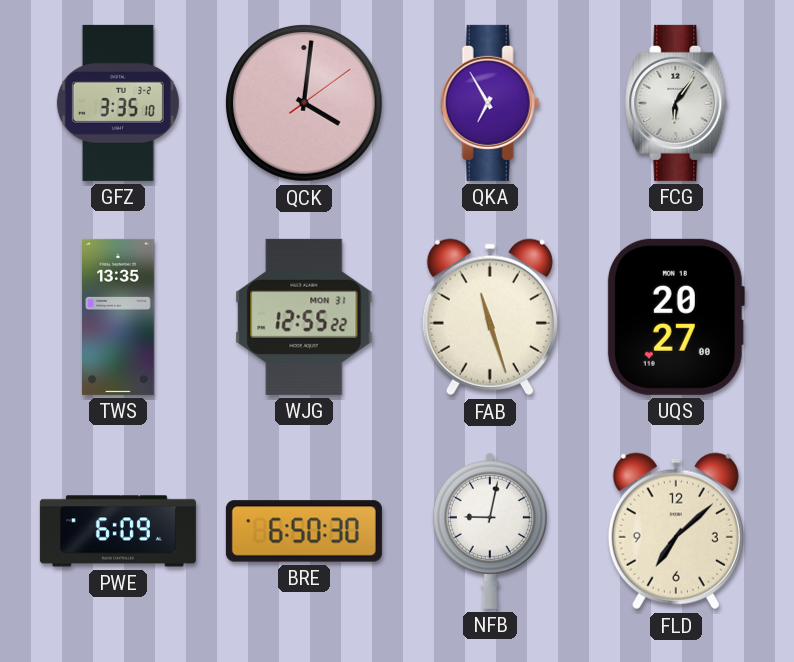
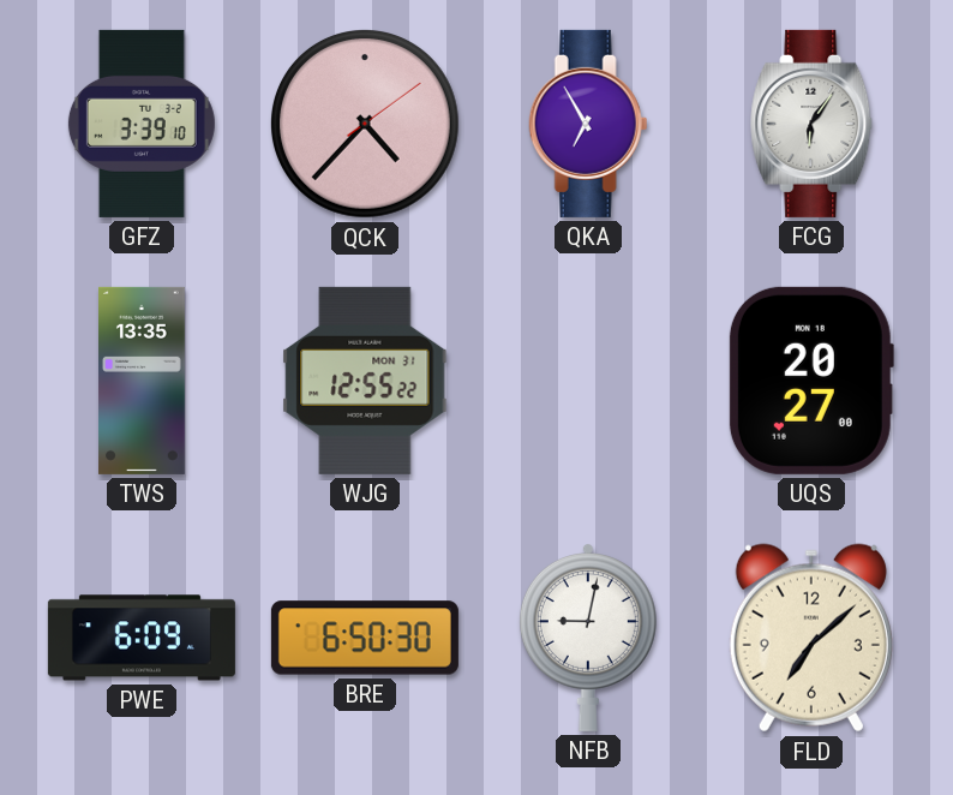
GFZ: 3:35 -> 3:39
QCK: 4:01 -> 4:37
FAB: 11:27 -> none
